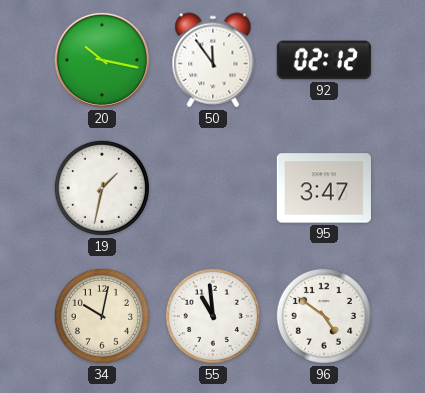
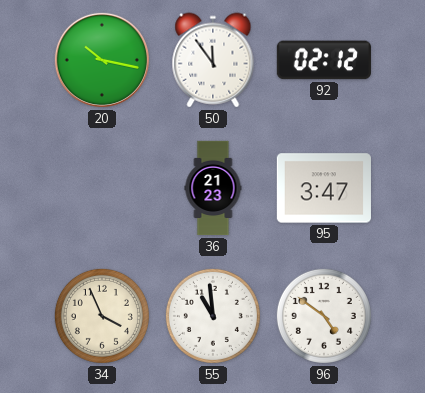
19: 1:32 -> none
36: none -> 21:23
34: 10:02 -> 3:56
